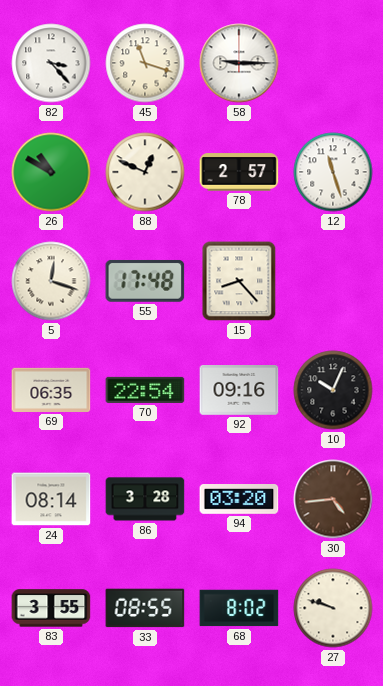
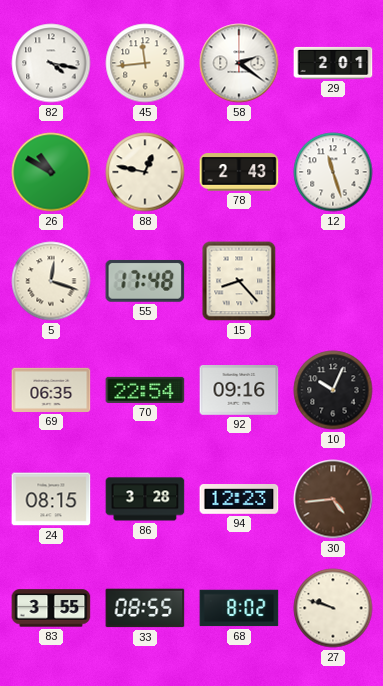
82: 3:23 -> 4:17
45: 11:18 -> 11:44
58: 9:15 -> 2:21
29: none -> 2:01
88: 12:49 -> 12:47
78: 2:57 -> 2:43
24: 08:14 -> 08:15
94: 03:20 -> 12:23
